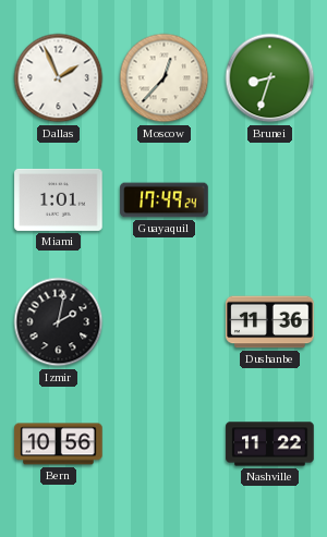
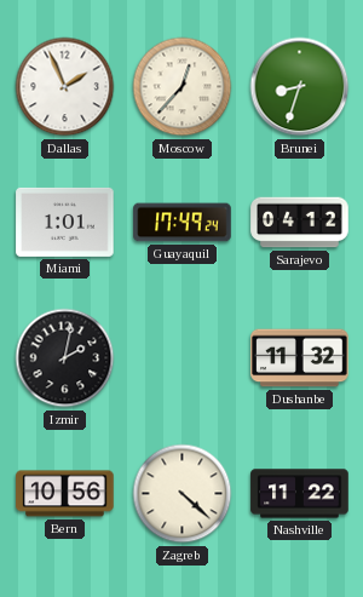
Sarajevo: none -> 04:12
Dushanbe: 11:36 -> 11:32
Zagreb: none -> 4:22
